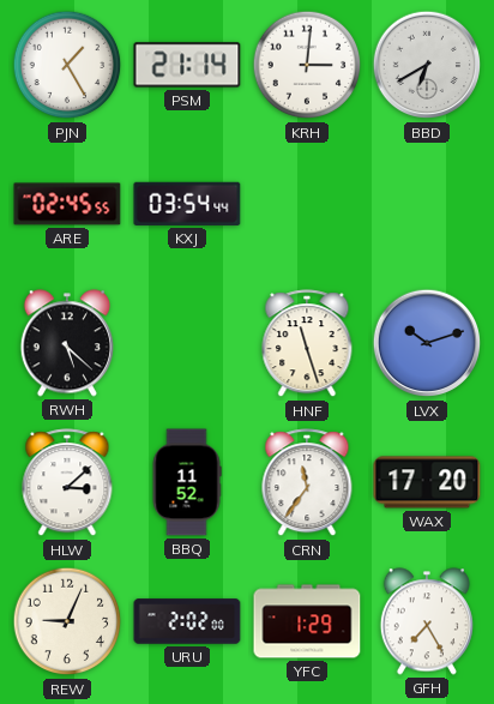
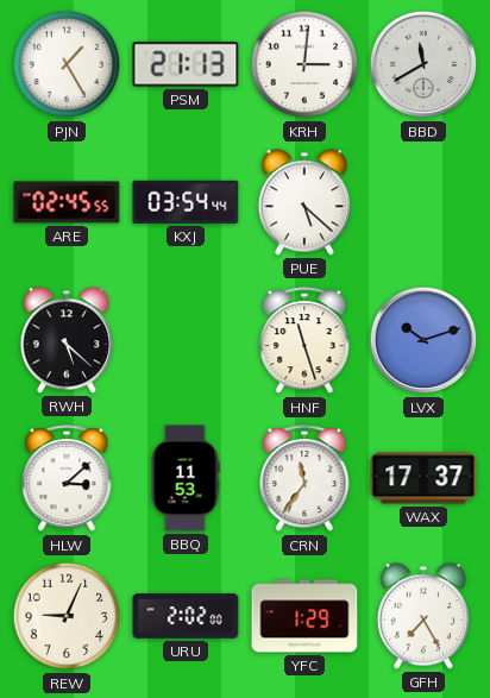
PSM: 21:14 -> 21:13
BBD: 6:40 -> 11:40
PUE: none -> 5:22
BBQ: 11:52 -> 11:53
WAX: 17:20 -> 17:37
